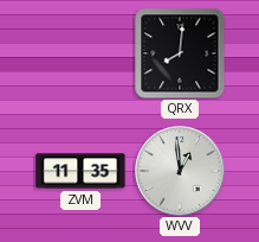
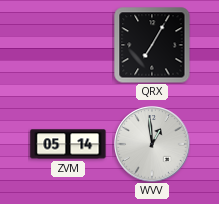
QRX: 8:01 -> 7:05
ZVM: 11:35 -> 05:14
